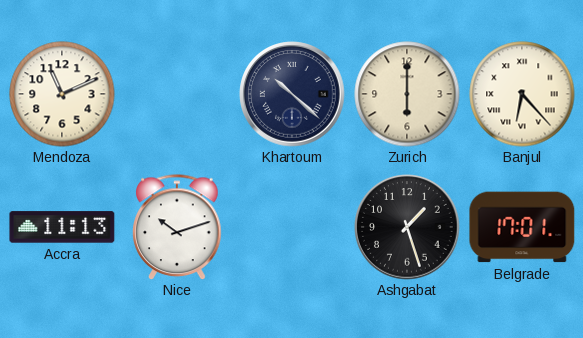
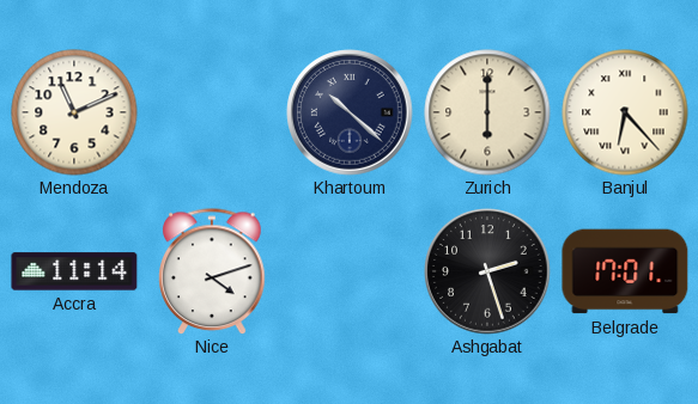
Accra: 11:13 -> 11:14
Nice: 10:12 -> 4:12
Ashgabat: 1:27 -> 2:27
